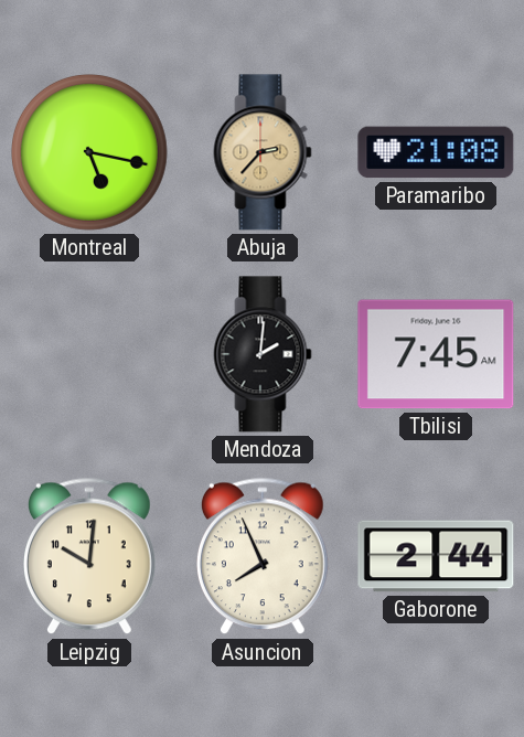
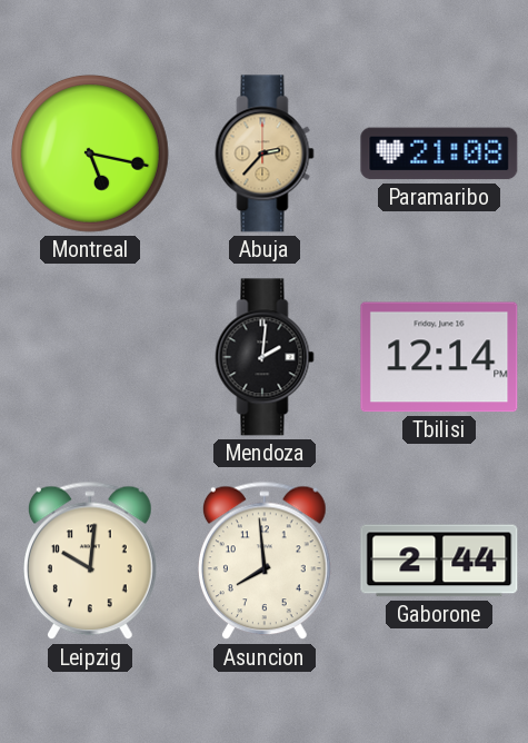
Tbilisi: 7:45 -> 12:14
Asuncion: 7:56 -> 7:59
